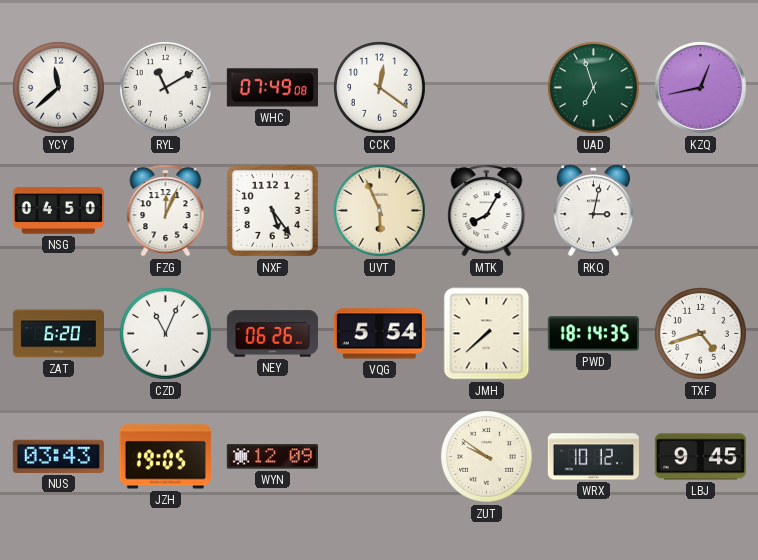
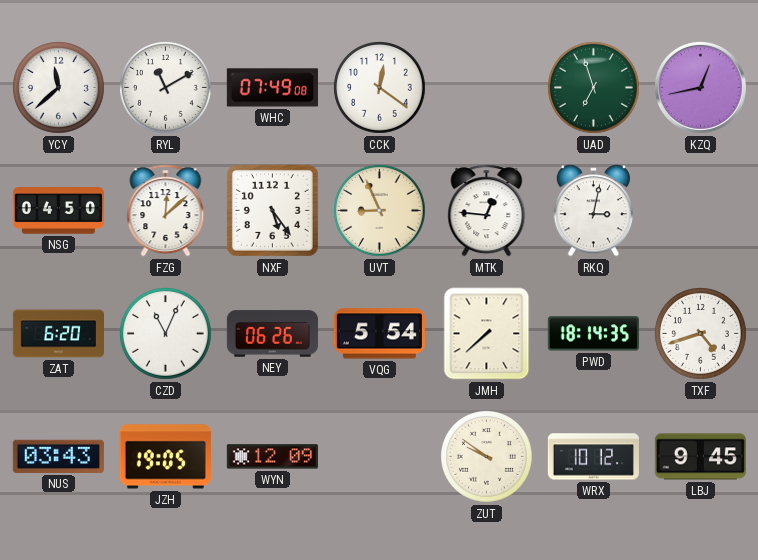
FZG: 12:04 -> 12:08
UVT: 5:56 -> 8:56
MTK: 8:05 -> 12:46
